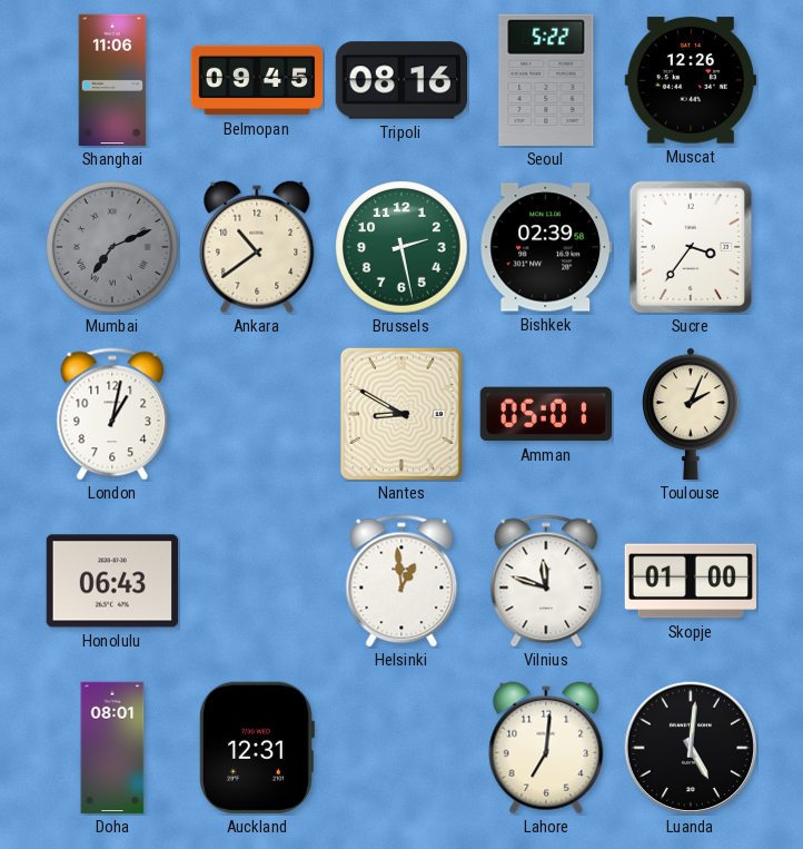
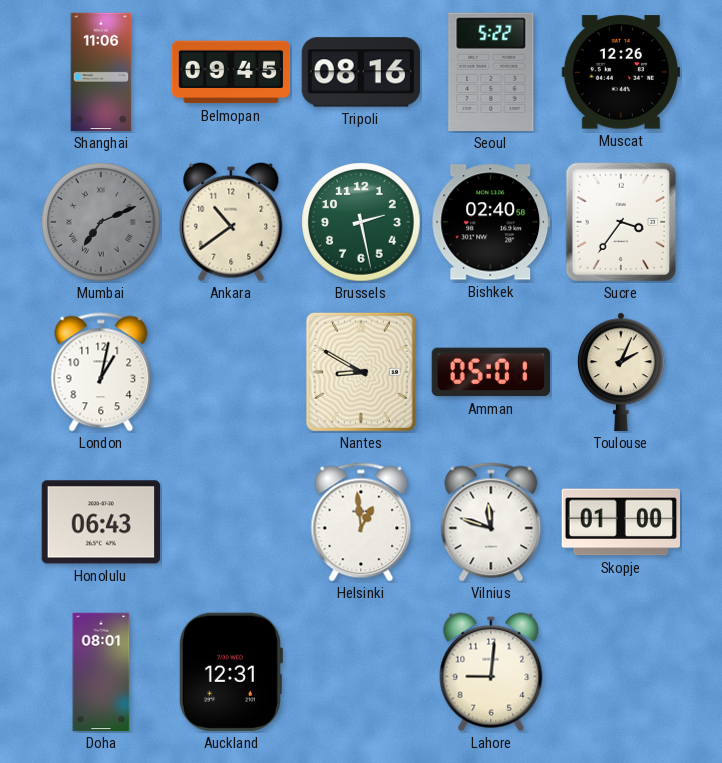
Bishkek: 02:39 -> 02:40
Lahore: 7:01 -> 9:01
Luanda: 5:01 -> none
